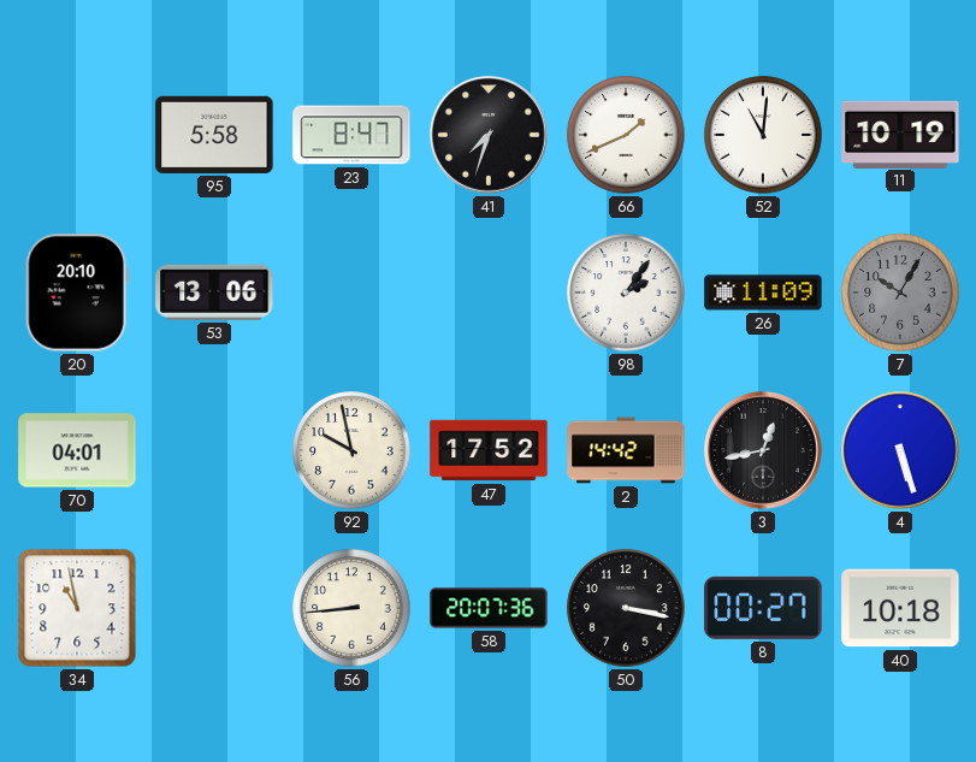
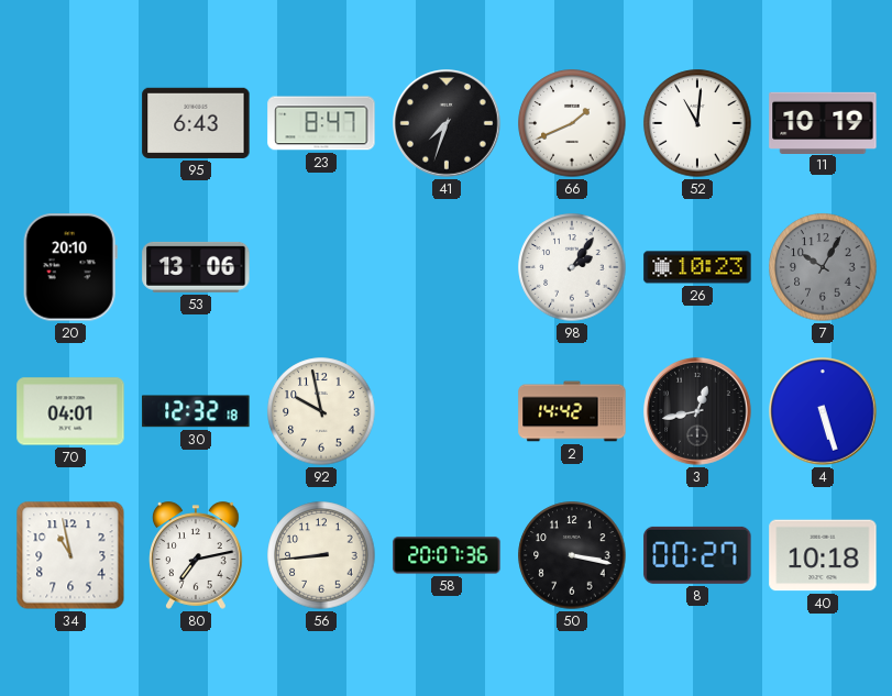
95: 5:58 -> 6:43
26: 11:09 -> 10:23
30: none -> 12:32
47: 17:52 -> none
80: none -> 7:13
